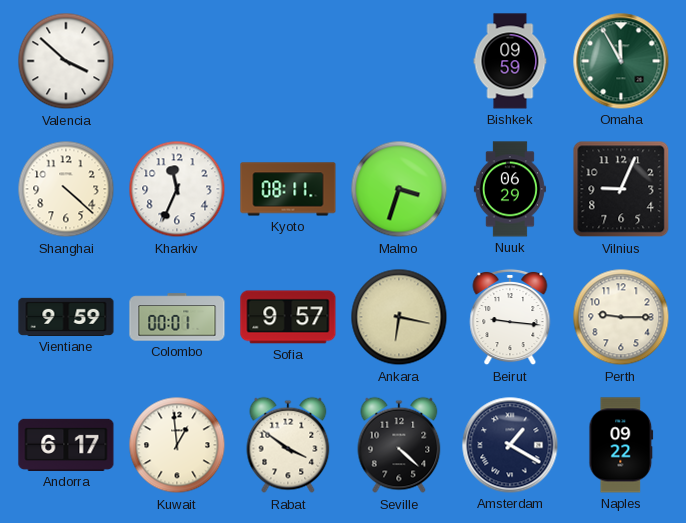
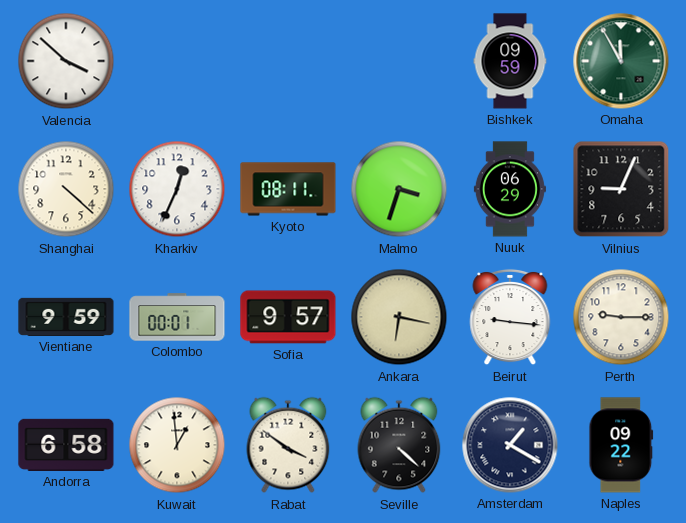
Kharkiv: 11:34 -> 12:34
Andorra: 6:17 -> 6:58
